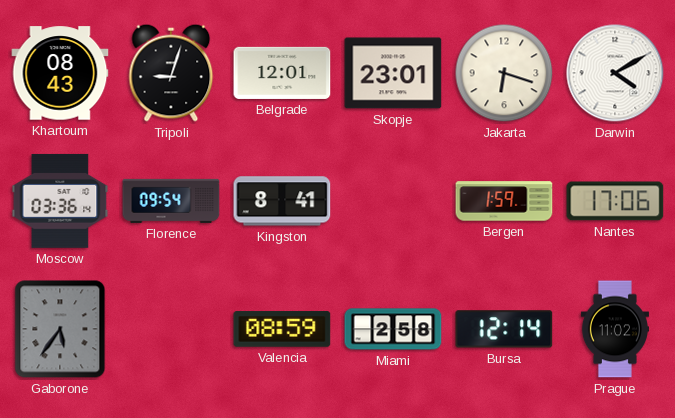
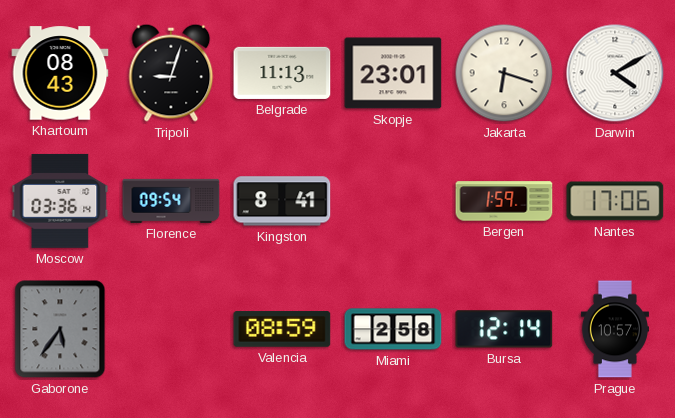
Belgrade: 12:01 -> 11:13
Prague: 11:02 -> 10:57
